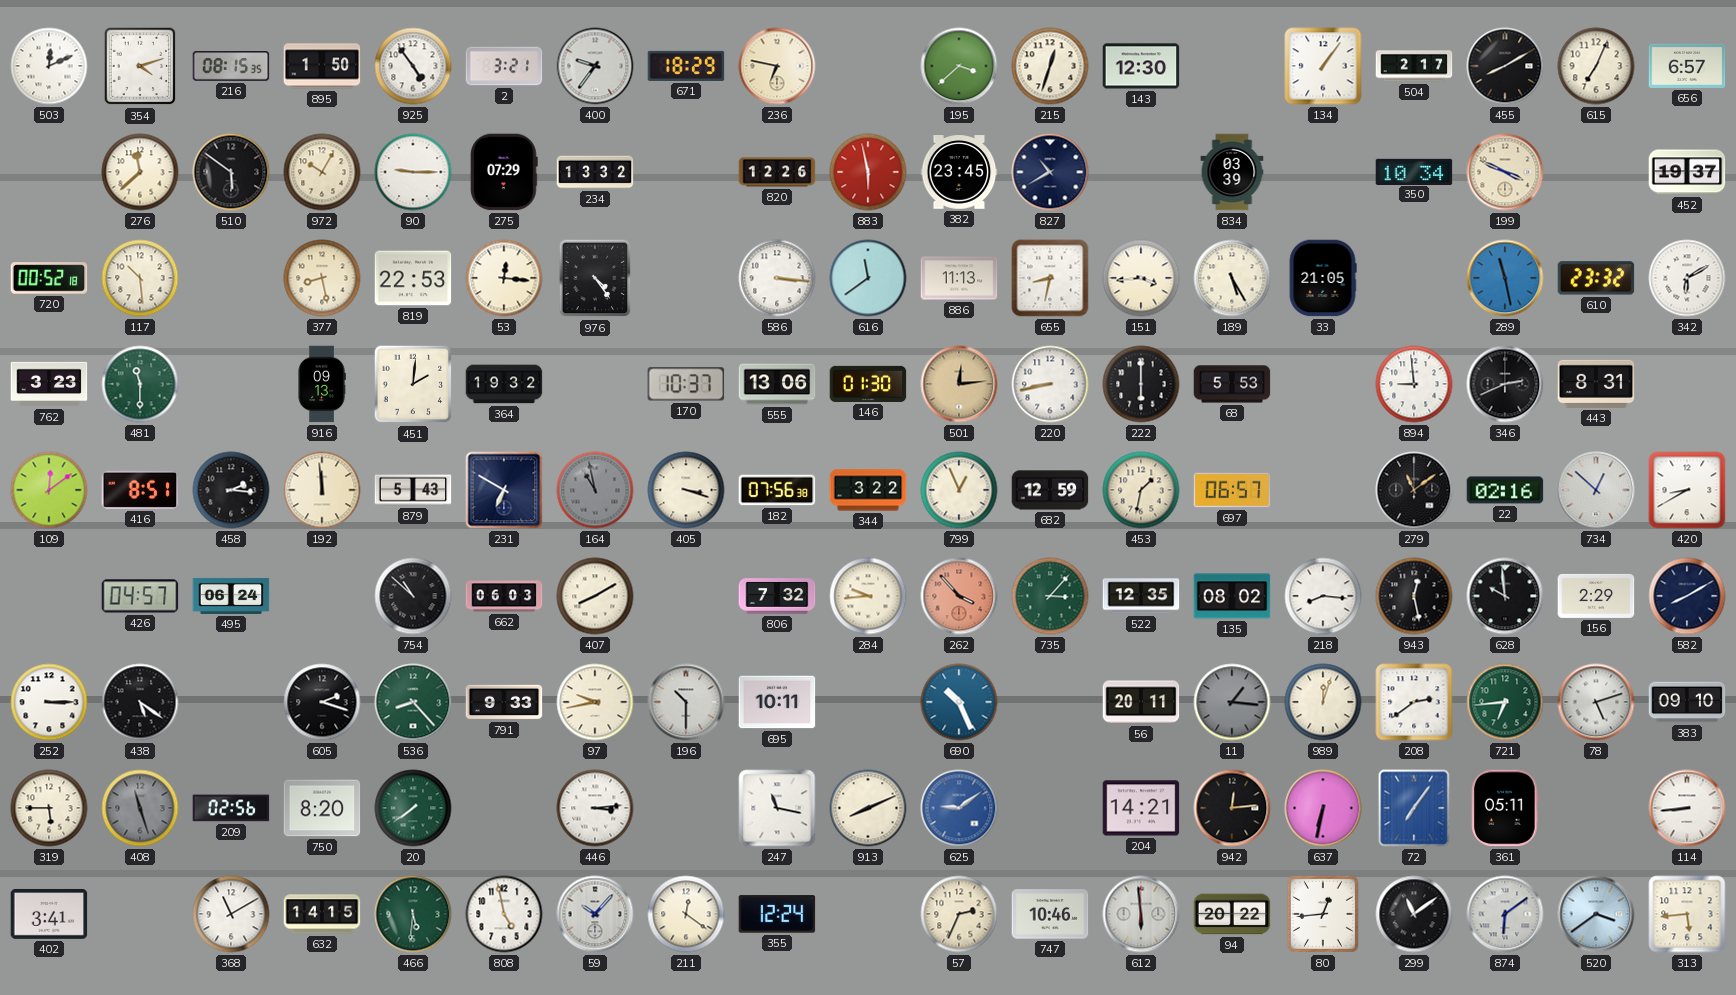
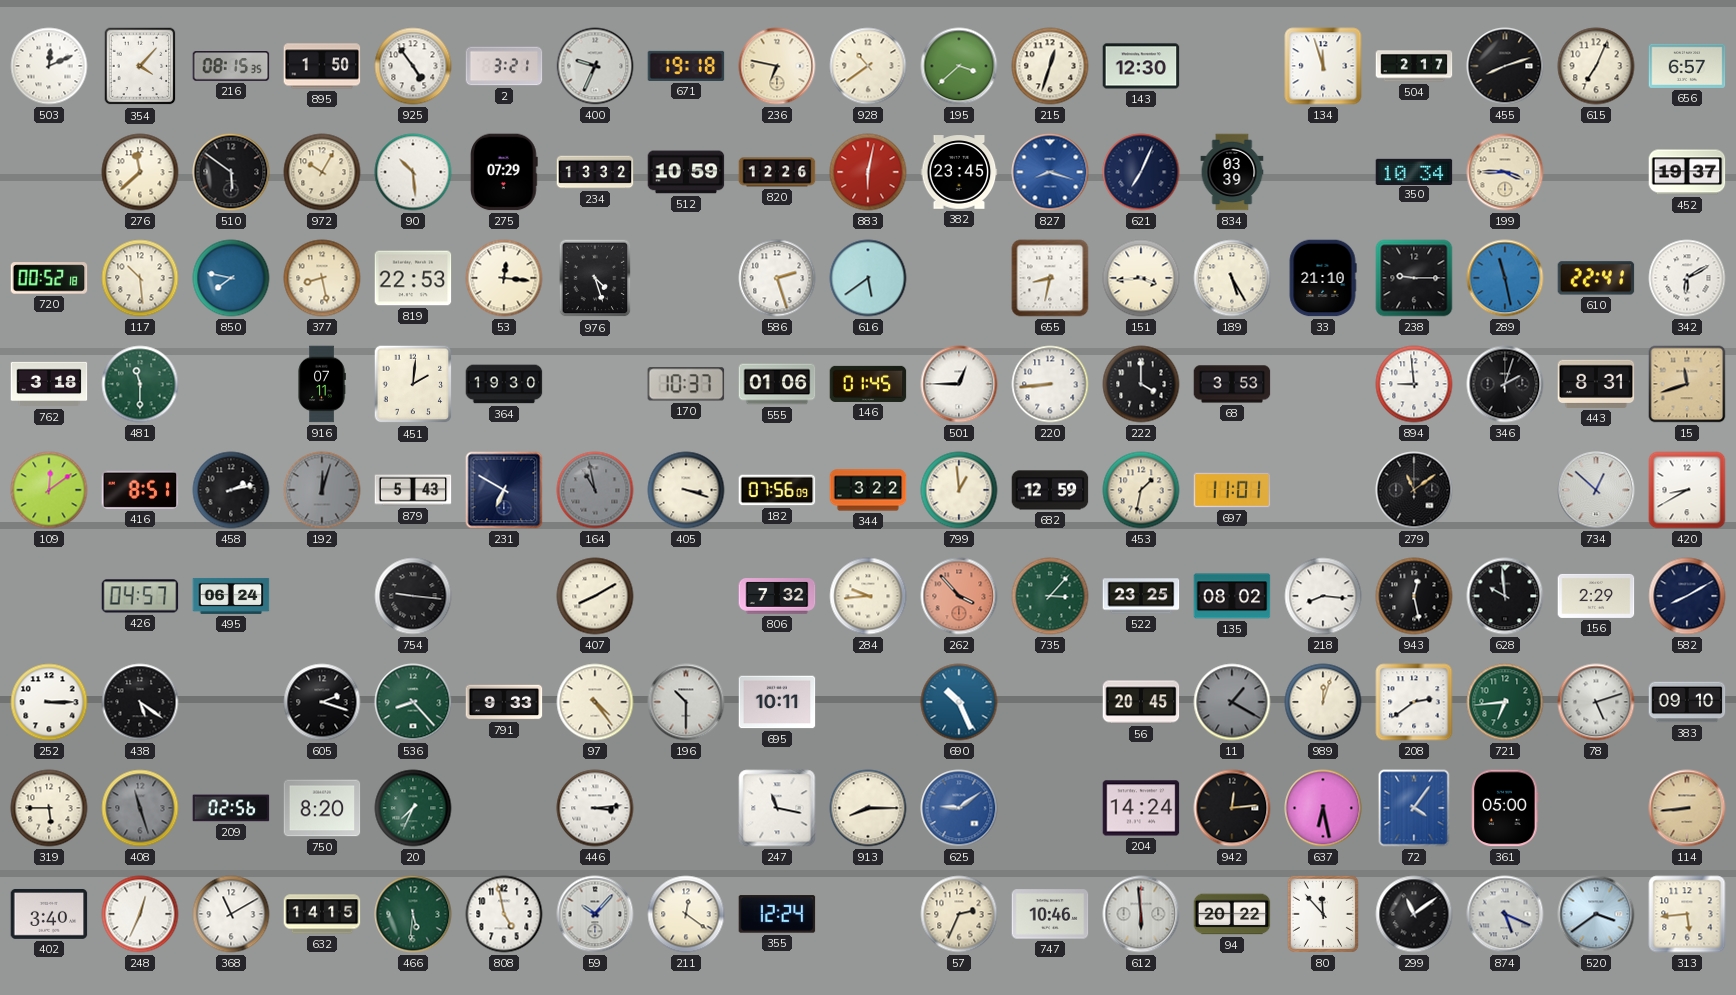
354: 4:12 -> 4:07
400: 9:36 -> 9:34
671: 18:29 -> 19:18
928: none -> 10:39
134: 1:06 -> 11:57
455: 8:10 -> 8:12
90: 9:15 -> 10:29
512: none -> 10:59
883: 5:58 -> 6:02
827: 10:40 -> 8:18
827 dial: navy -> blue
621: none -> 7:04
199: 3:49 -> 3:45
850: none -> 7:47
976: 4:24 -> 4:27
586: 3:16 -> 2:27
616: 11:39 -> 5:39
886: 11:13 -> none
33: 21:05 -> 21:10
238: none -> 9:15
610: 23:32 -> 22:41
762: 3:23 -> 3:18
916: 09:13 -> 07:11
364: 19:32 -> 19:30
555: 13:06 -> 01:06
146: 01:30 -> 01:45
501: 12:14 -> 12:45
501 dial: champagne -> white
220: 8:43 -> 8:44
222: 6:00 -> 4:00
68: 5:53 -> 3:53
346: 2:41 -> 2:03
15: none -> 11:42
458: 2:16 -> 2:13
192: 11:59 -> 12:03
192 dial: cream -> grey
182: 07:56:38 -> 07:56:09
799: 12:56 -> 12:59
697: 06:57 -> 11:01
22: 02:16 -> none
754: 10:52 -> 9:16
662: 06:03 -> none
522: 12:35 -> 23:25
97: 9:43 -> 4:24
56: 20:11 -> 20:45
11: 1:16 -> 1:20
20: 7:39 -> 7:34
913: 8:11 -> 8:15
204: 14:21 -> 14:24
637: 6:32 -> 6:28
72: 7:06 -> 4:06
361: 05:11 -> 05:00
114 dial: white -> champagne
402: 3:41 -> 3:40
248: none -> 12:34
80: 12:44 -> 11:53
874: 6:09 -> 5:19
